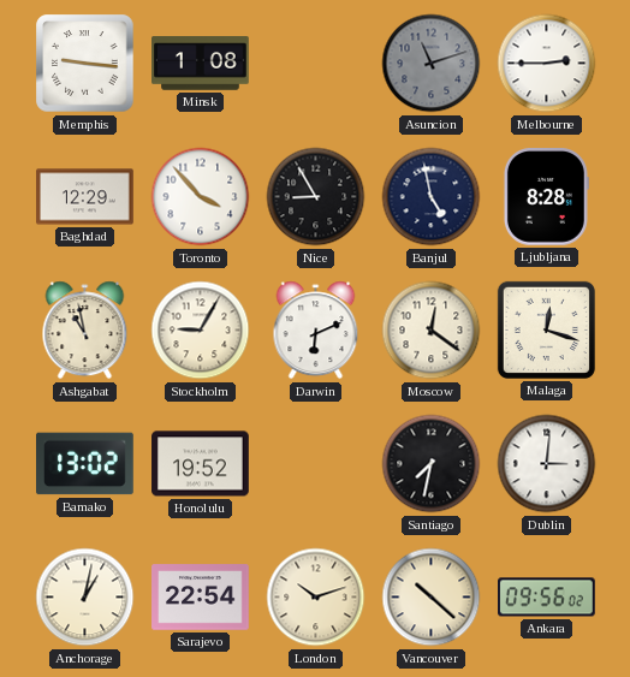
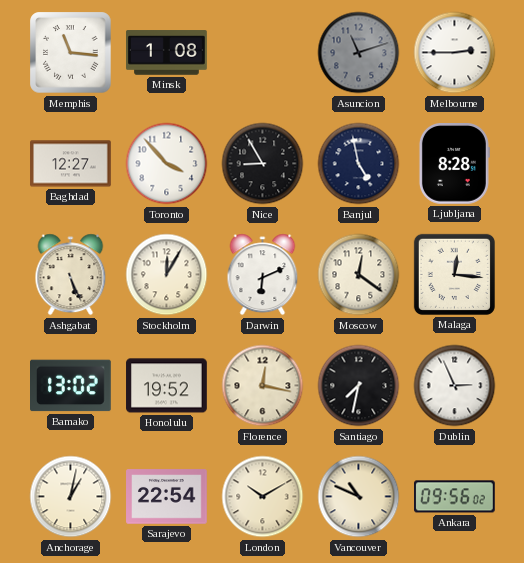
Memphis: 9:16 -> 11:16
Baghdad: 12:29 -> 12:27
Ashgabat: 10:58 -> 5:26
Stockholm: 9:05 -> 12:05
Malaga: 12:18 -> 12:16
Florence: none -> 12:17
Dublin: 3:01 -> 2:56
London: 10:12 -> 10:10
Vancouver: 10:22 -> 10:49
